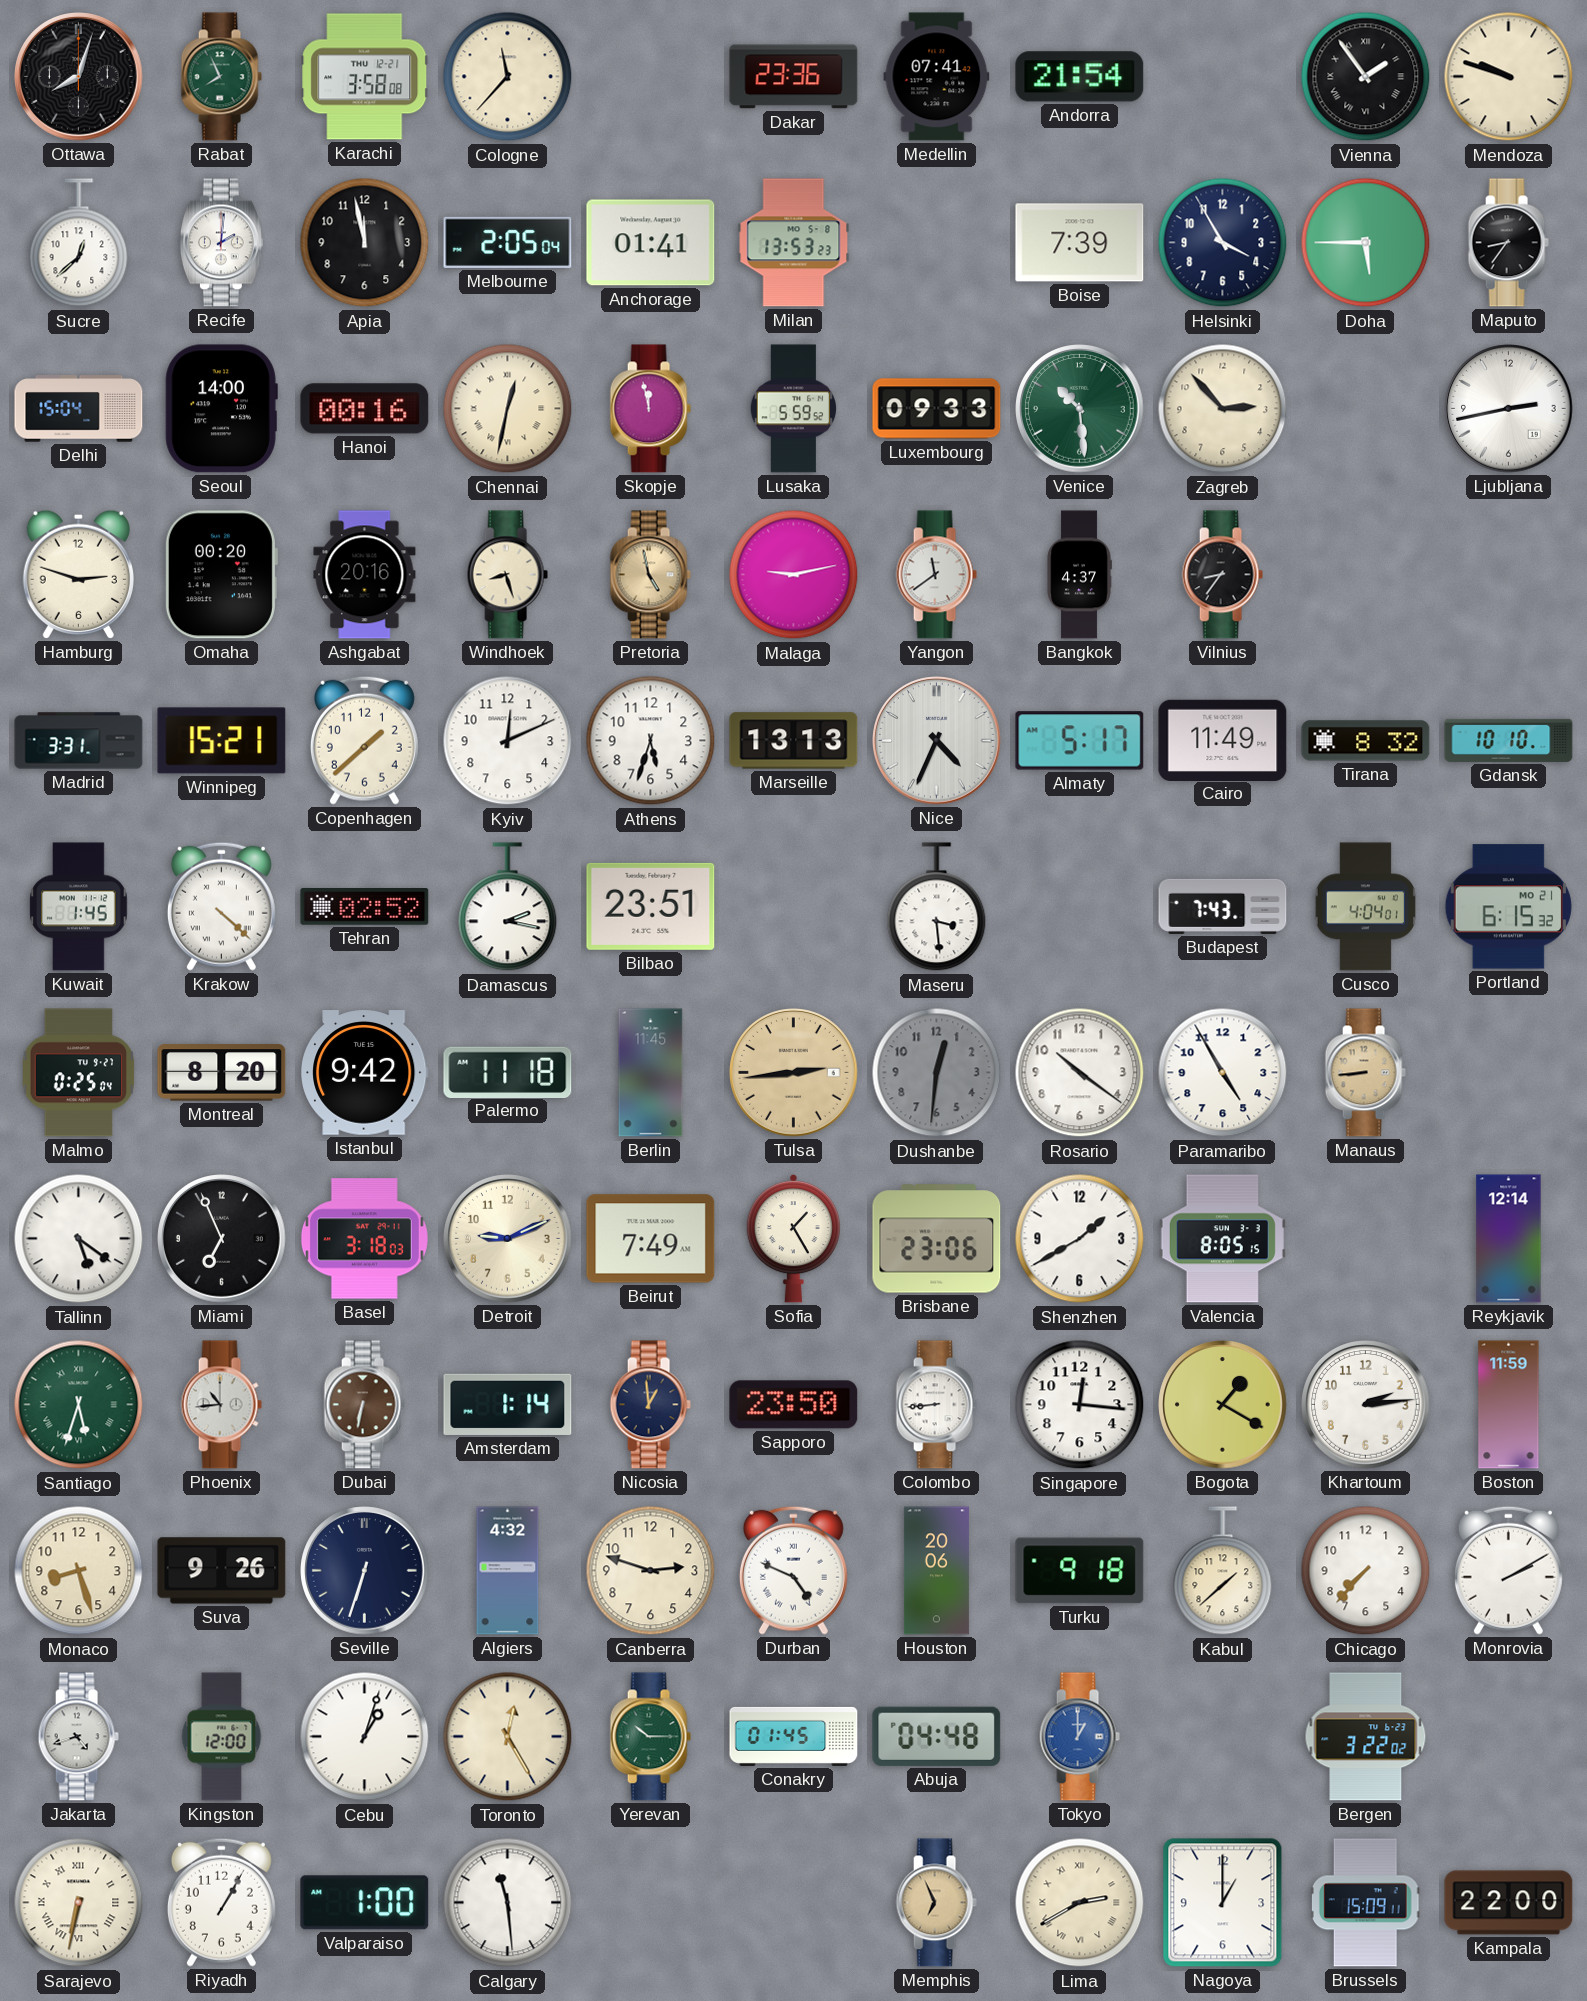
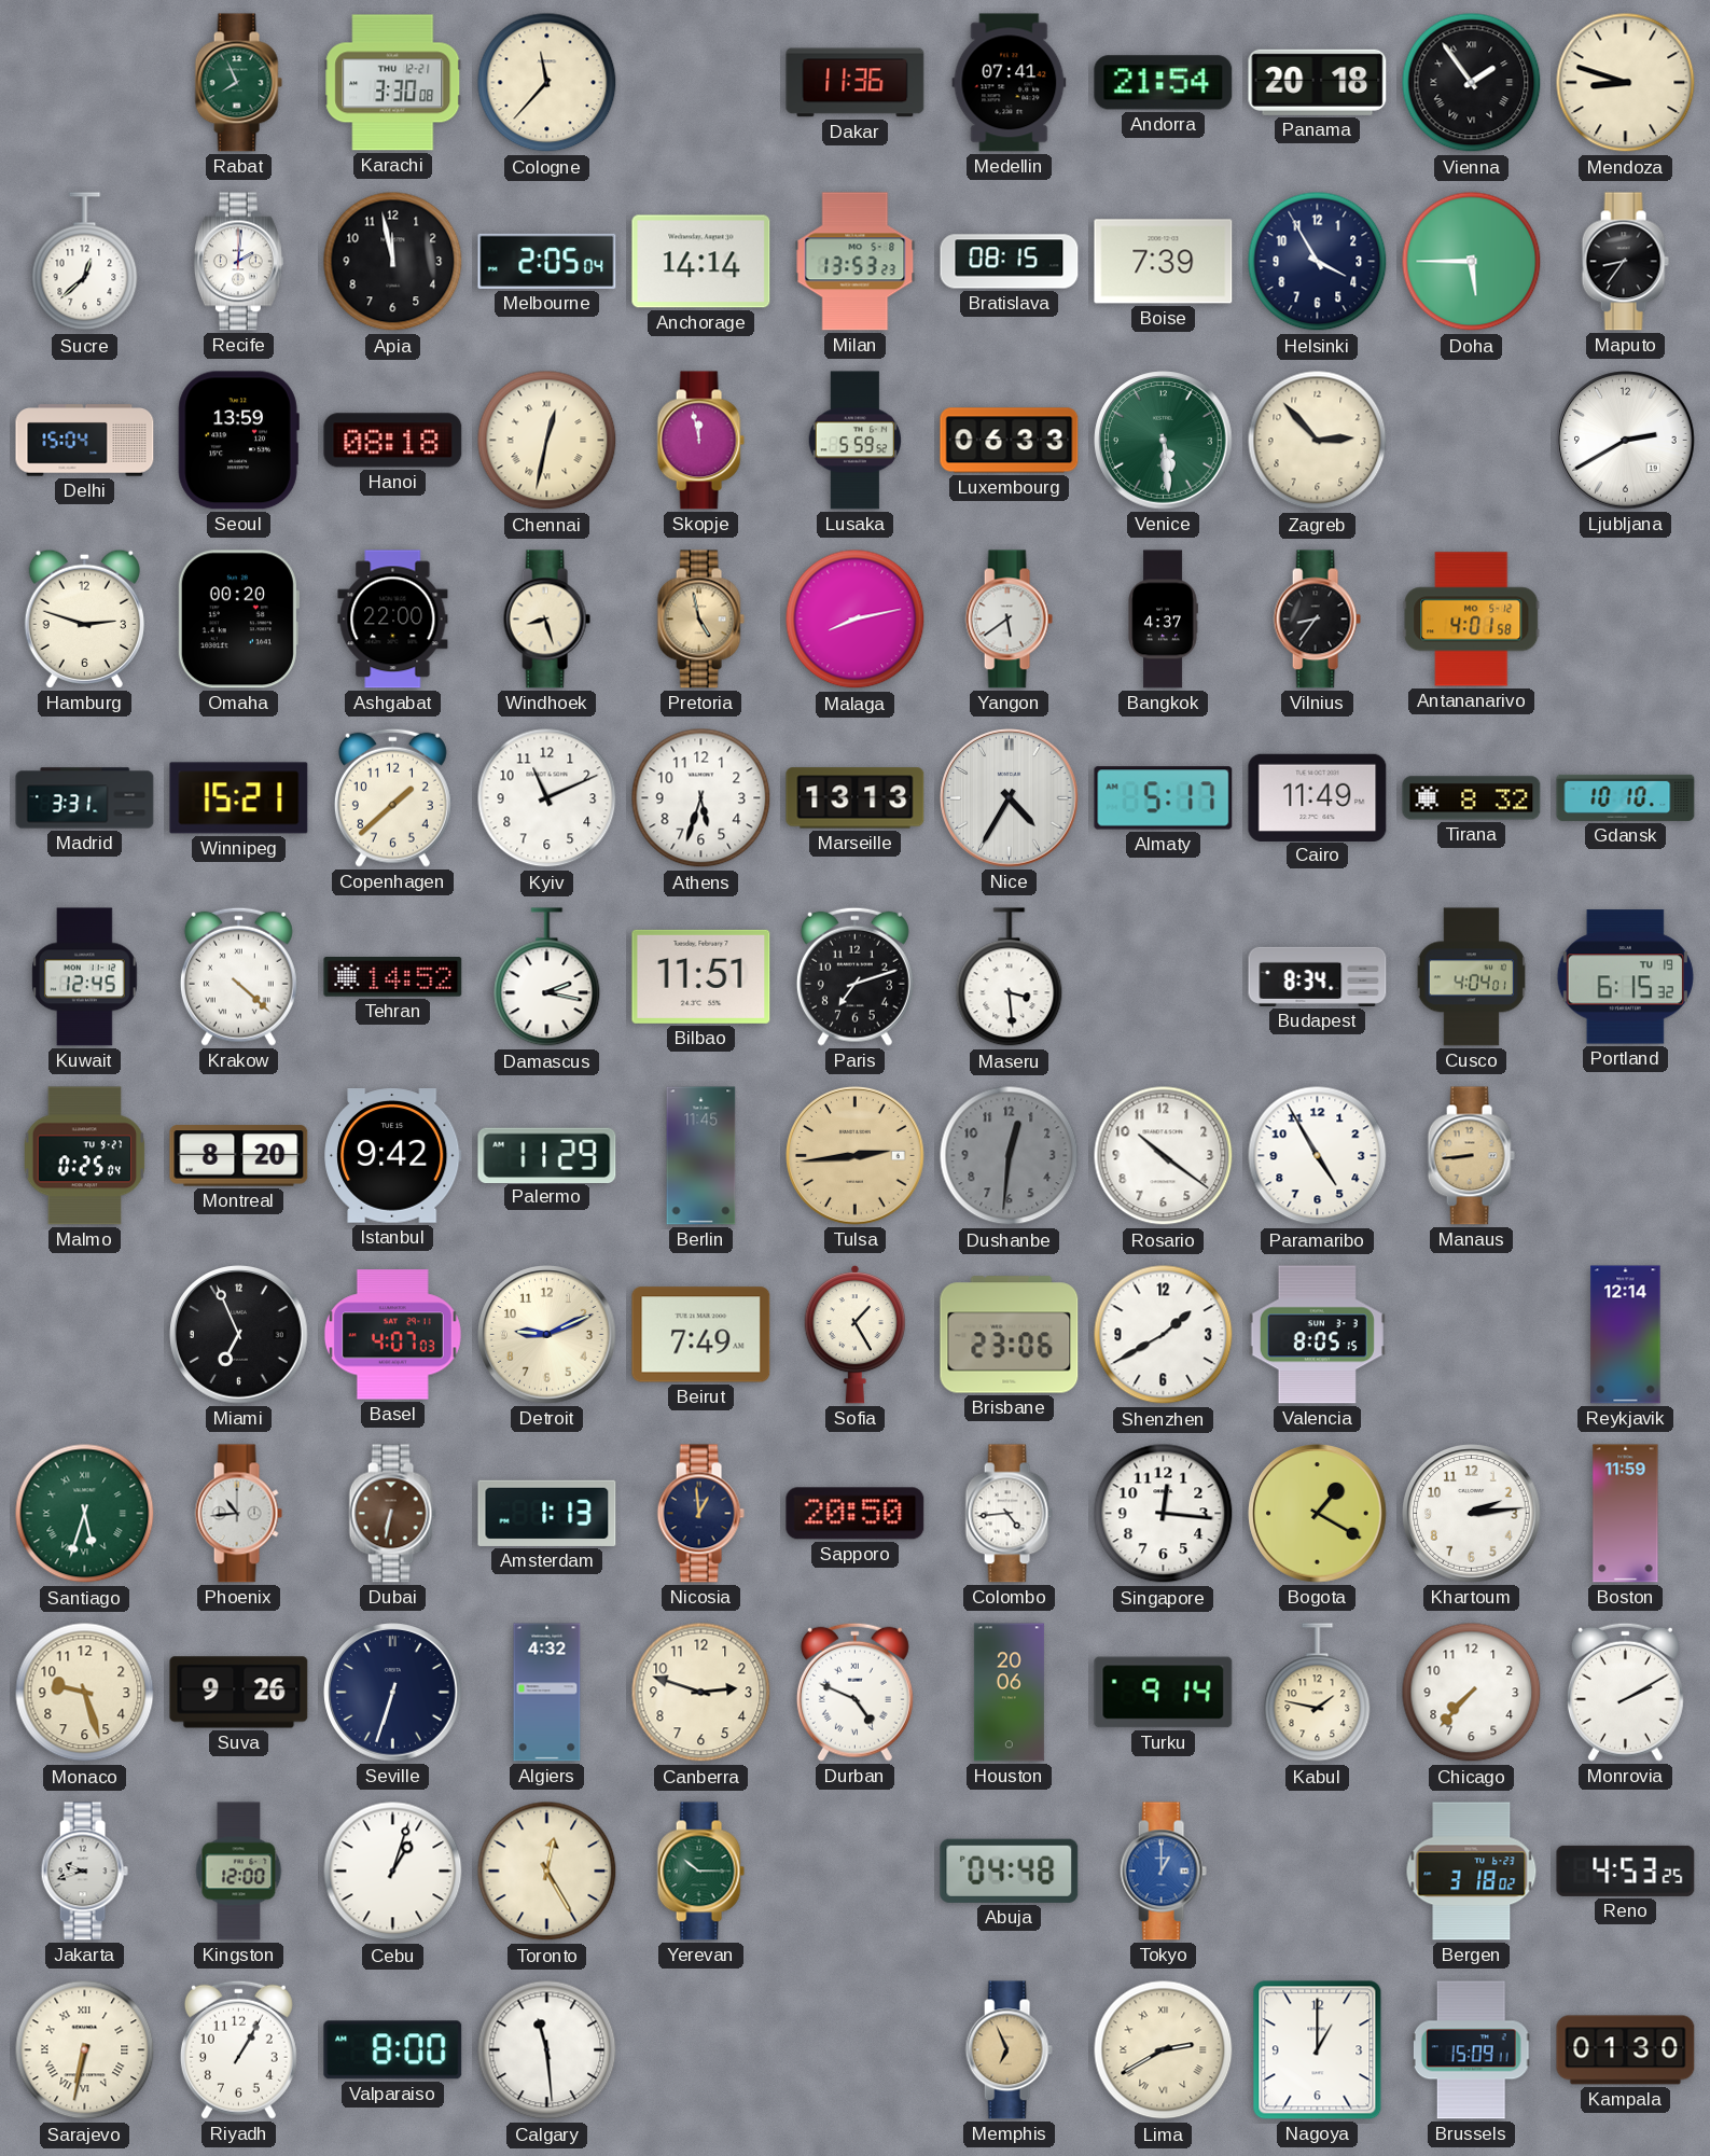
Ottawa: 8:03 -> none
Karachi: 3:58 -> 3:30
Dakar: 23:36 -> 11:36
Panama: none -> 20:18
Mendoza: 9:48 -> 8:48
Anchorage: 01:41 -> 14:14
Bratislava: none -> 08:15
Seoul: 14:00 -> 13:59
Hanoi: 00:16 -> 08:18
Luxembourg: 09:33 -> 06:33
Venice: 10:29 -> 5:29
Ljubljana: 2:43 -> 2:40
Ashgabat: 20:16 -> 22:00
Malaga: 9:13 -> 8:13
Yangon: 11:39 -> 5:39
Antananarivo: none -> 4:01
Kyiv: 12:11 -> 11:11
Nice: 4:34 -> 4:35
Kuwait: 1:45 -> 12:45
Tehran: 02:52 -> 14:52
Bilbao: 23:51 -> 11:51
Paris: none -> 7:12
Budapest: 7:43 -> 8:34
Portland date: MO 21 -> TU 19
Palermo: 11:18 -> 11:29
Tallinn: 5:21 -> none
Basel: 3:18 -> 4:07
Amsterdam: 1:14 -> 1:13
Sapporo: 23:50 -> 20:50
Colombo: 8:44 -> 4:44
Monaco: 8:27 -> 9:27
Turku: 9:18 -> 9:14
Kabul: 1:38 -> 1:47
Jakarta: 4:42 -> 9:42
Conakry: 01:45 -> none
Bergen: 3:22 -> 3:18
Reno: none -> 4:53
Valparaiso: 1:00 -> 8:00
Kampala: 22:00 -> 01:30
